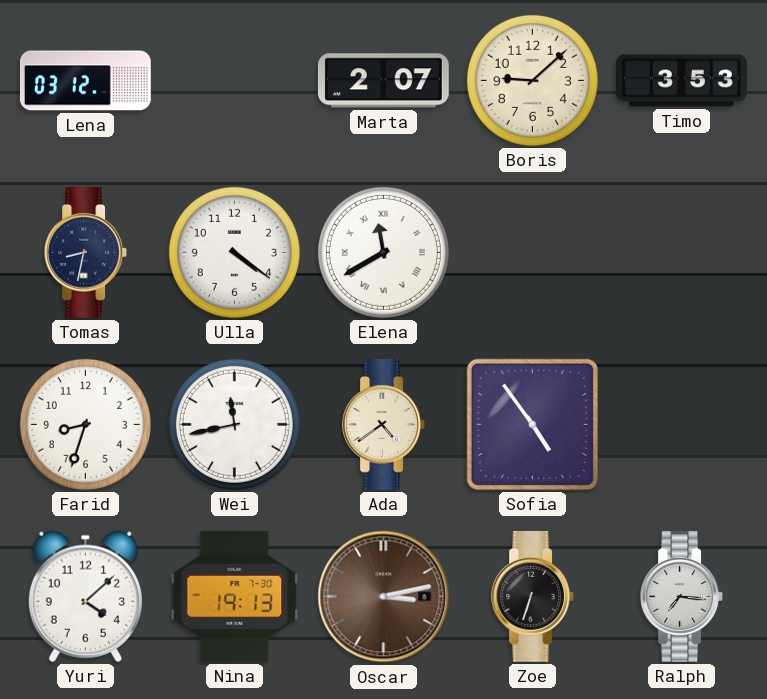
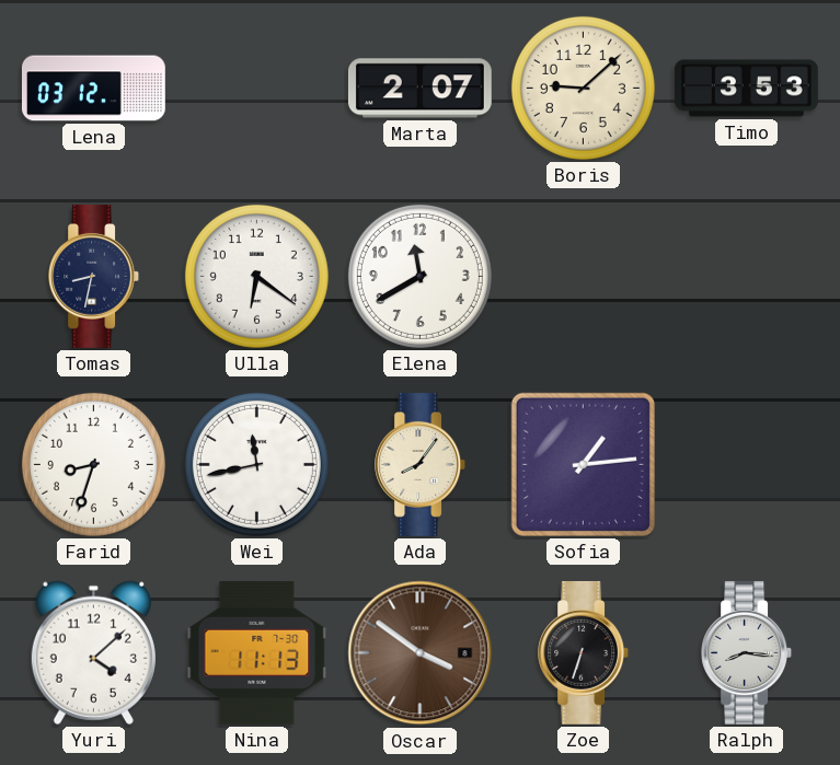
Ulla: 4:21 -> 6:21
Elena numerals: Roman -> Arabic
Ada: 4:39 -> 8:06
Sofia: 4:54 -> 1:14
Nina: 19:13 -> 11:13
Oscar: 3:13 -> 3:51
Ralph: 7:16 -> 8:16
